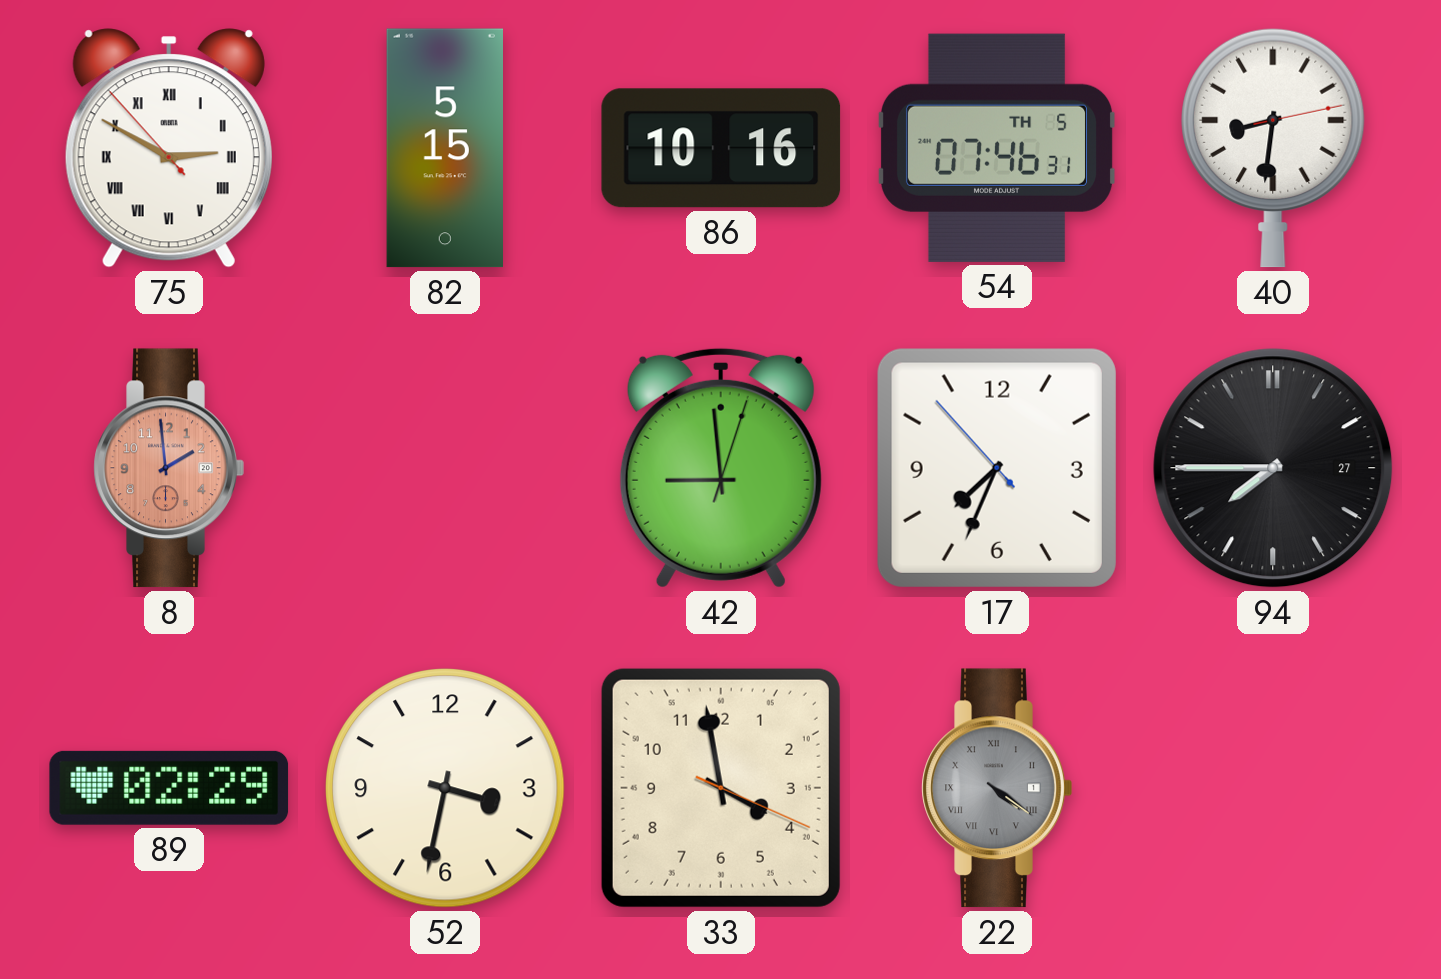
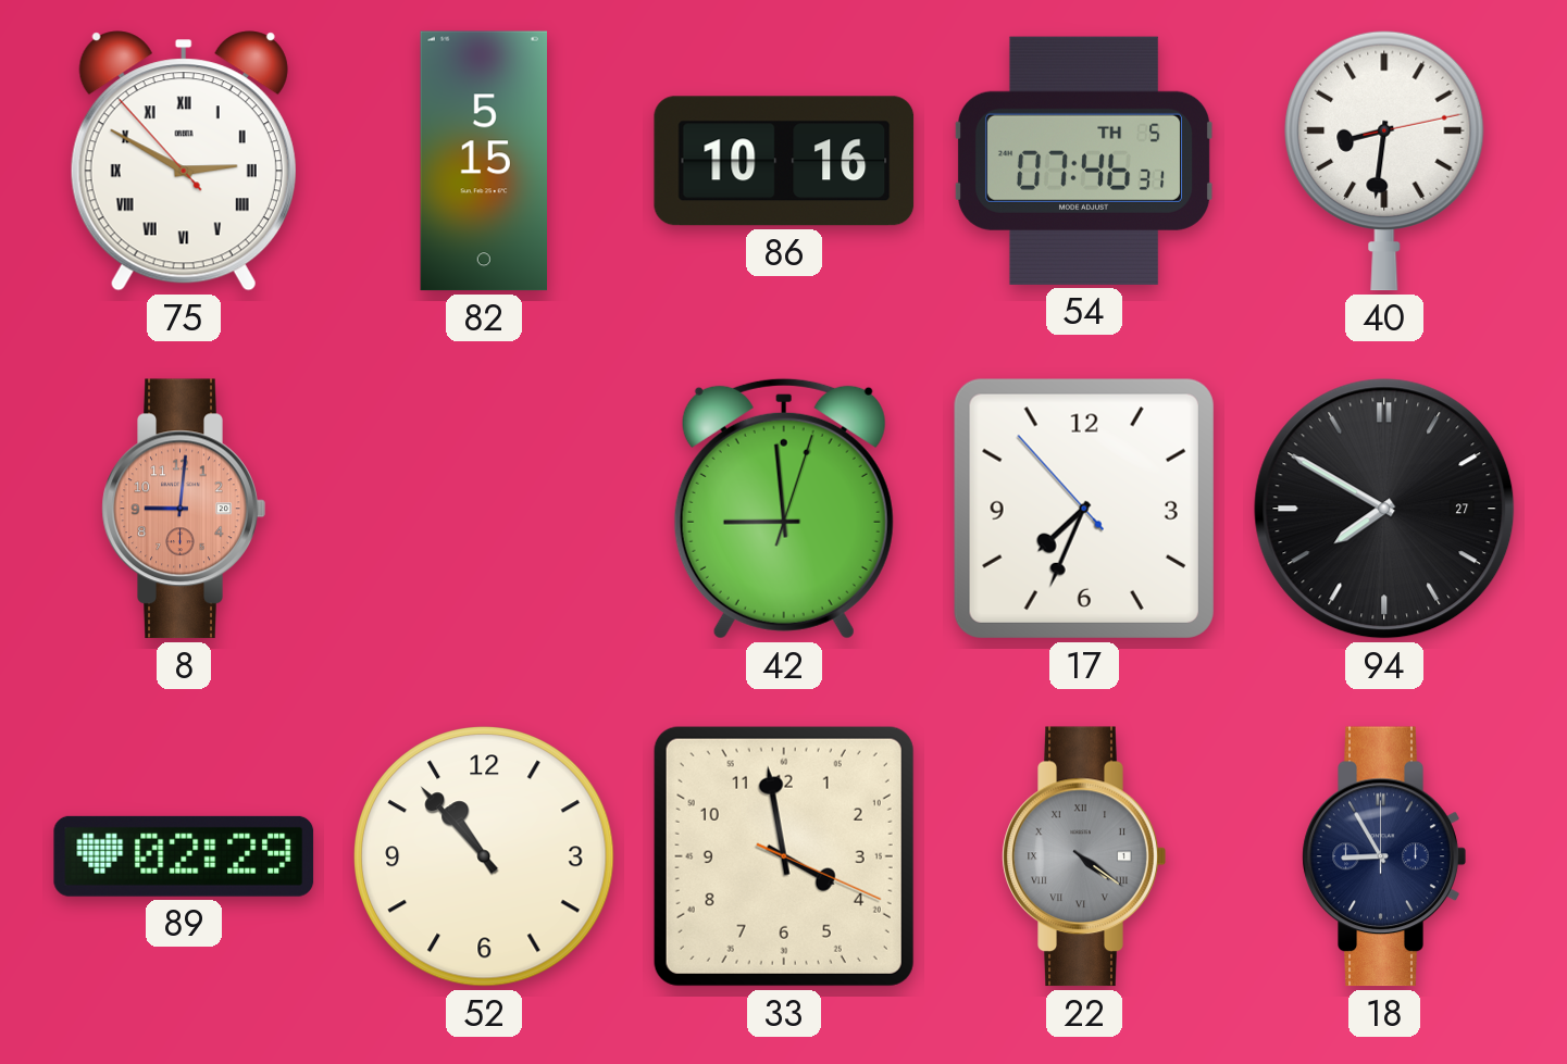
8: 1:59 -> 9:01
94: 7:45 -> 7:50
52: 3:32 -> 10:53
18: none -> 8:55
